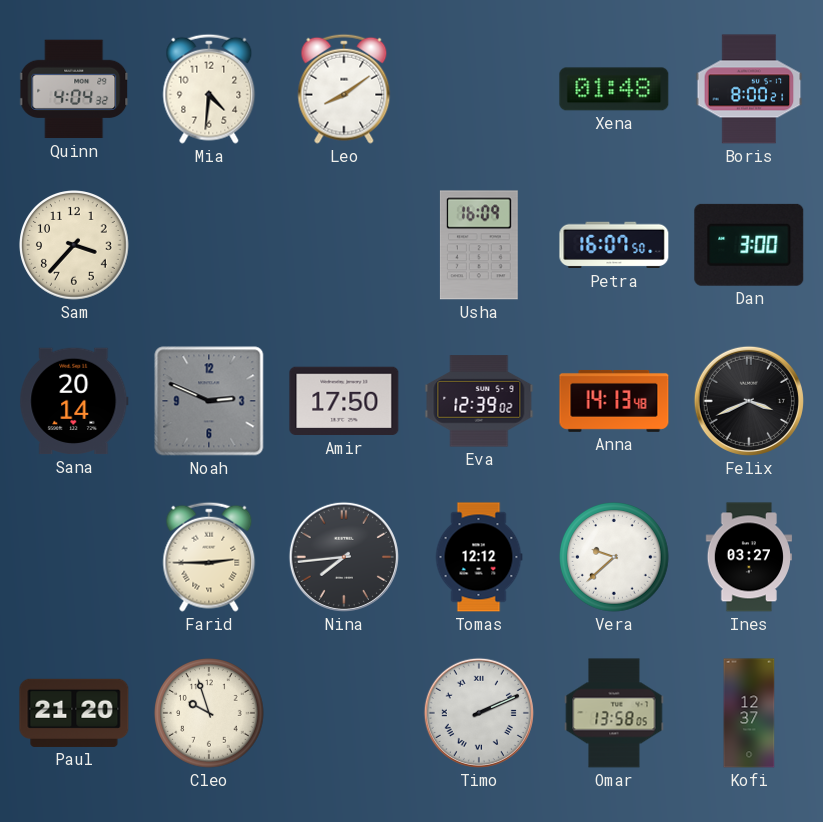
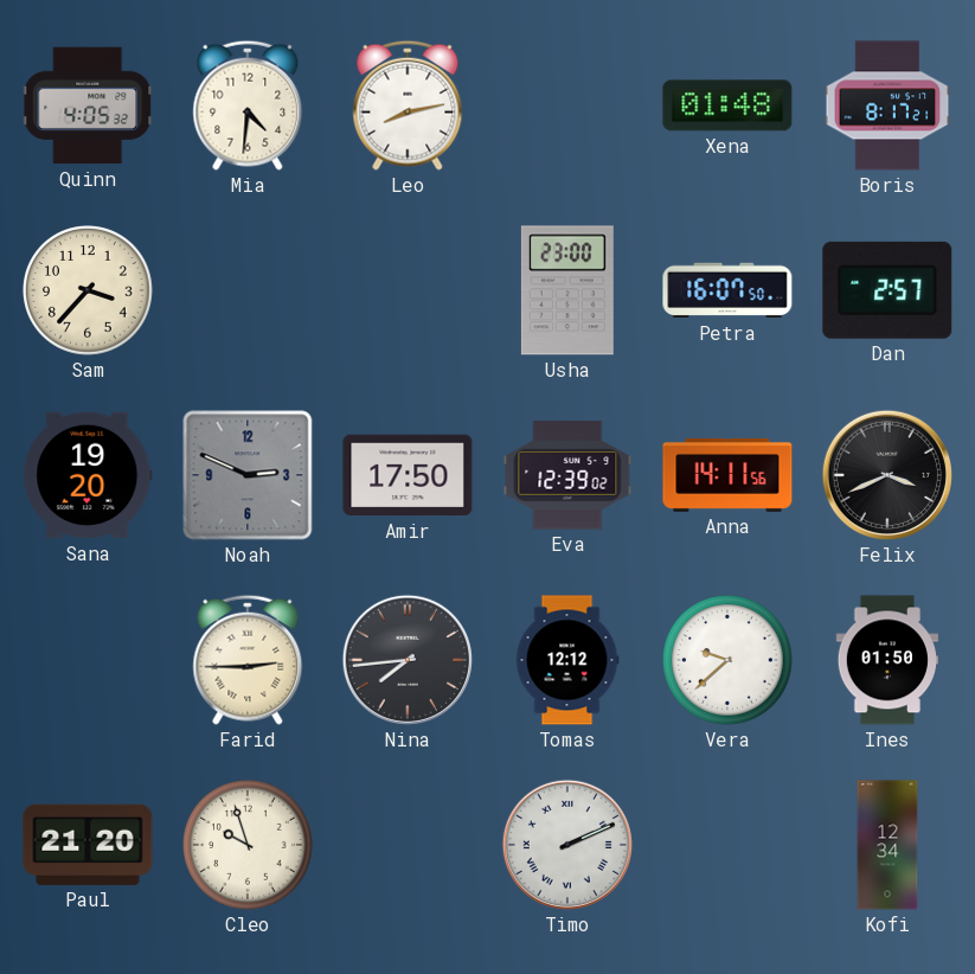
Quinn: 4:04 -> 4:05
Leo: 8:09 -> 8:13
Boris: 8:00 -> 8:17
Usha: 16:09 -> 23:00
Dan: 3:00 -> 2:57
Sana: 20:14 -> 19:20
Anna: 14:13 -> 14:11
Ines: 03:27 -> 01:50
Omar: 13:58 -> none
Kofi: 12:37 -> 12:34
